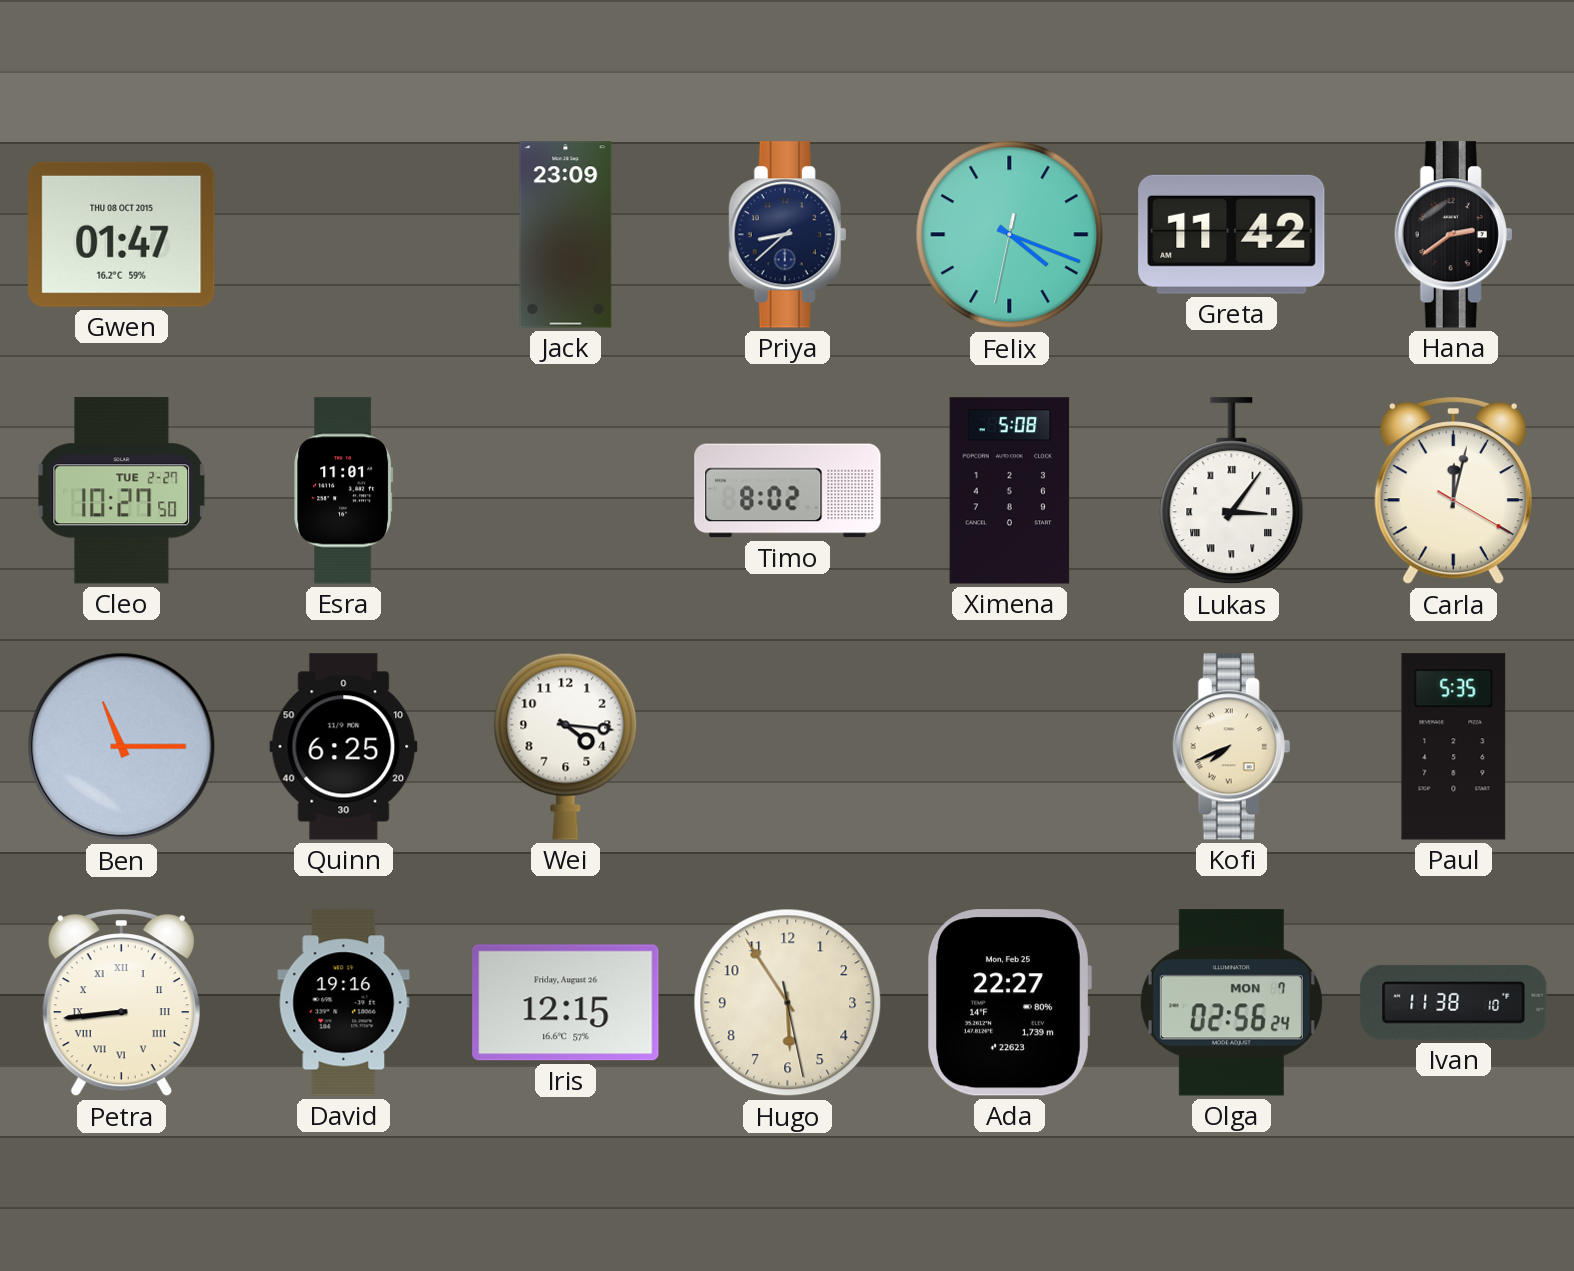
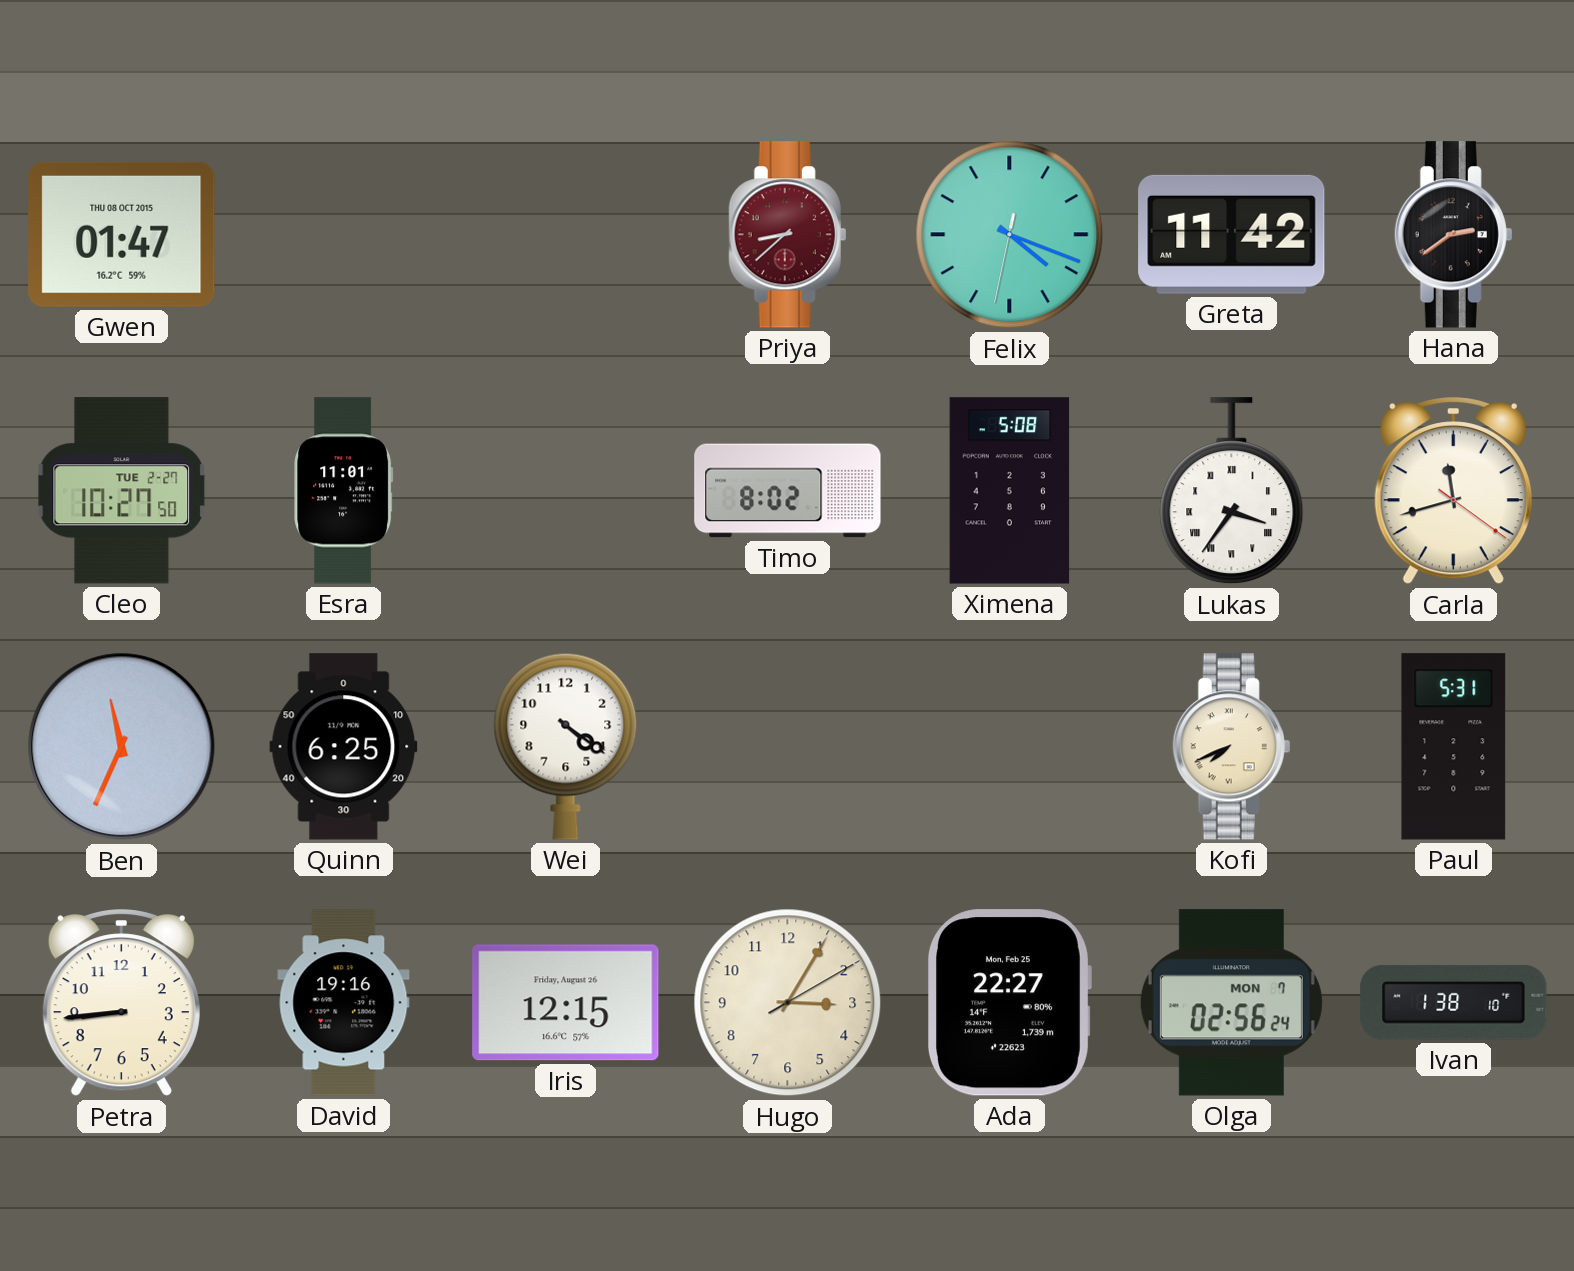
Jack: 23:09 -> none
Priya dial: navy -> burgundy
Lukas: 3:06 -> 3:36
Carla: 12:02 -> 11:42
Ben: 11:15 -> 11:34
Wei: 4:16 -> 4:21
Paul: 5:35 -> 5:31
Petra numerals: Roman -> Arabic
Hugo: 5:54 -> 3:05
Ivan: 11:38 -> 1:38
